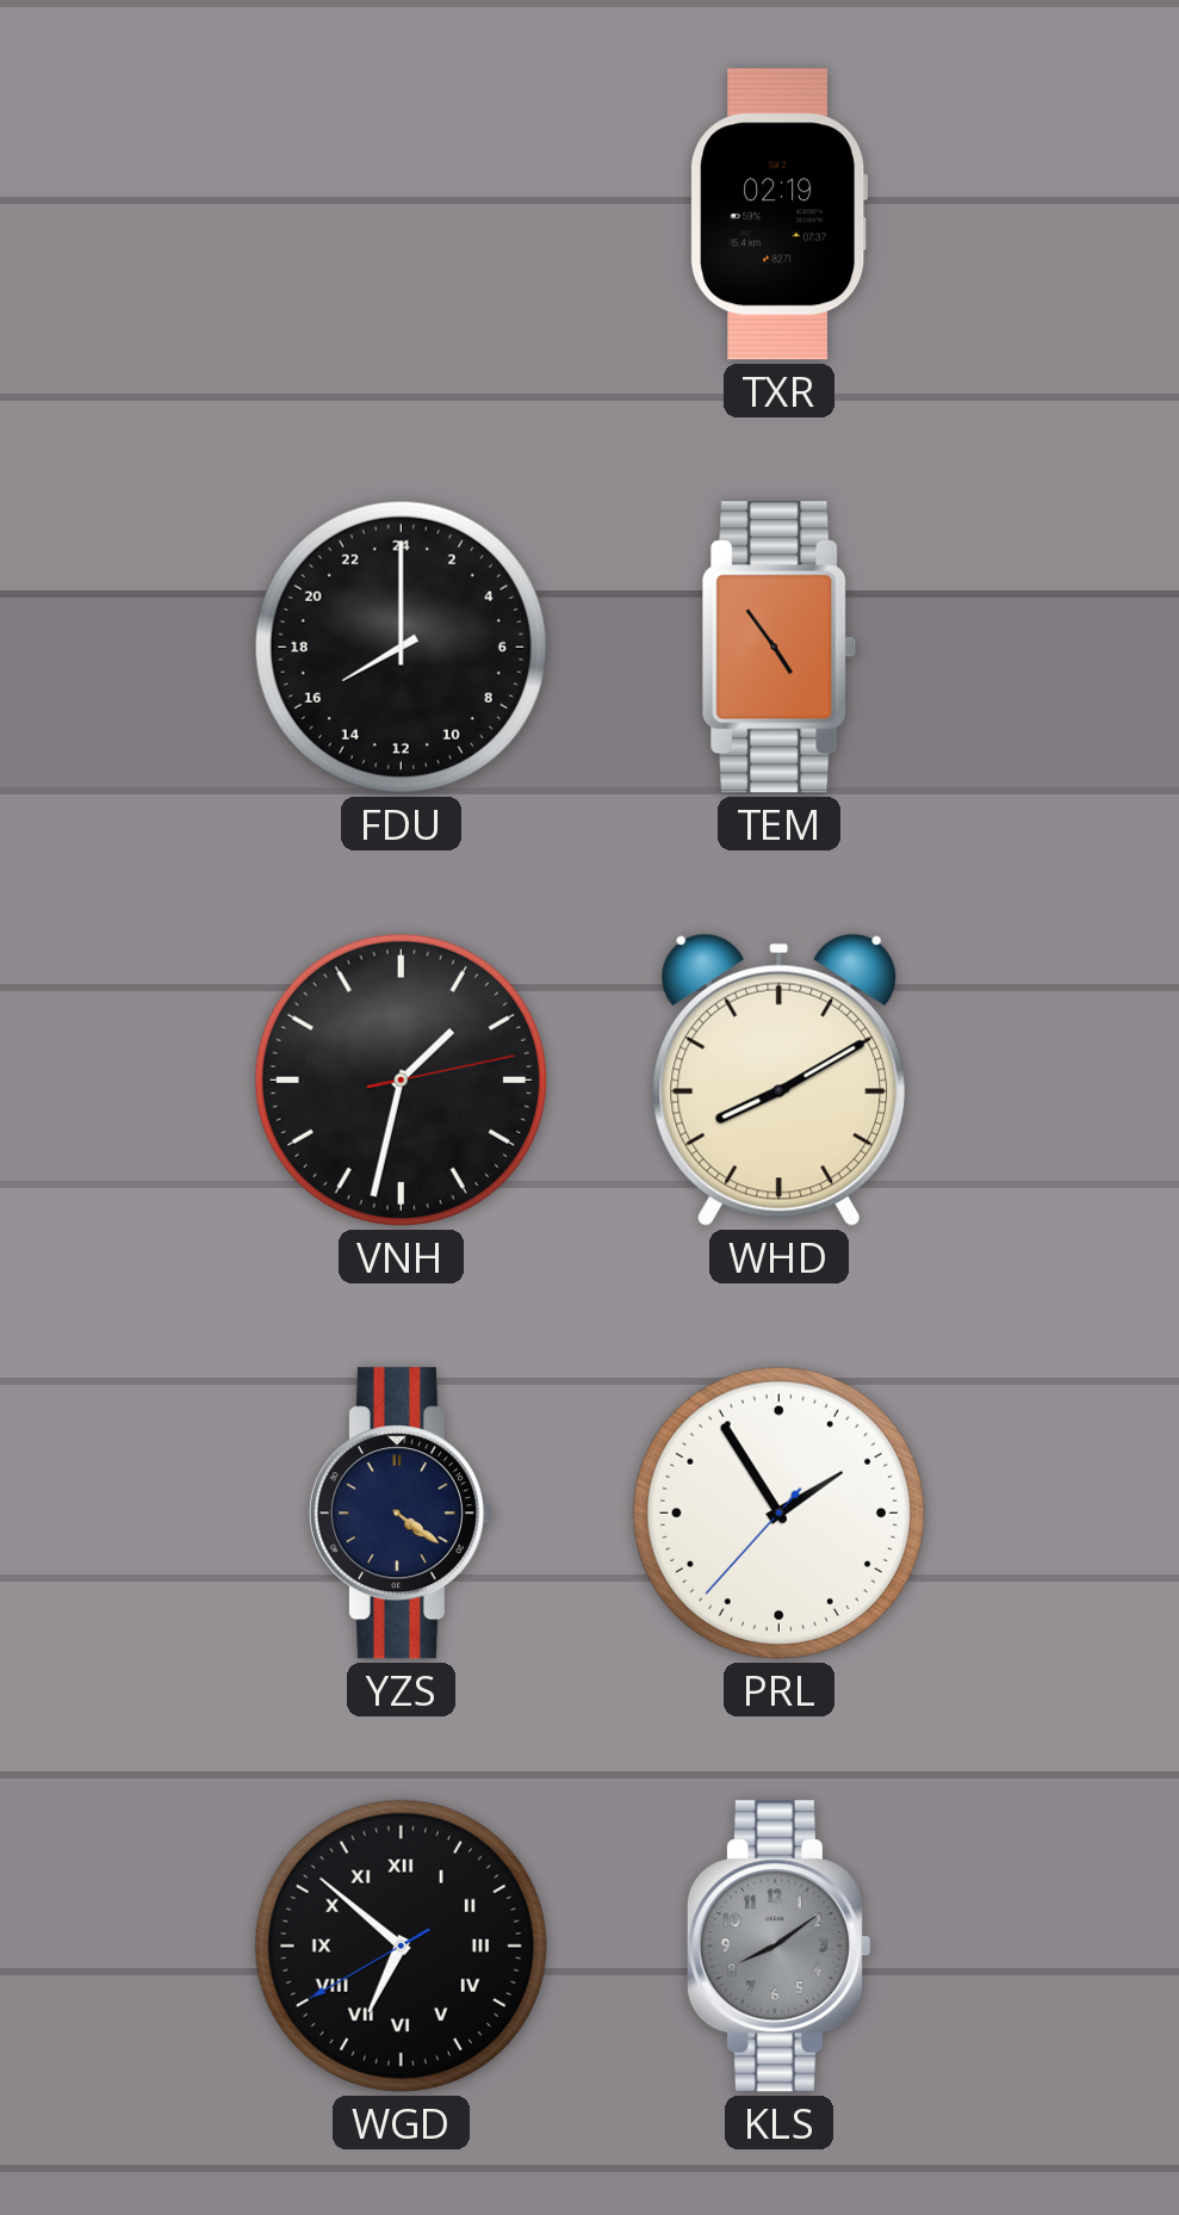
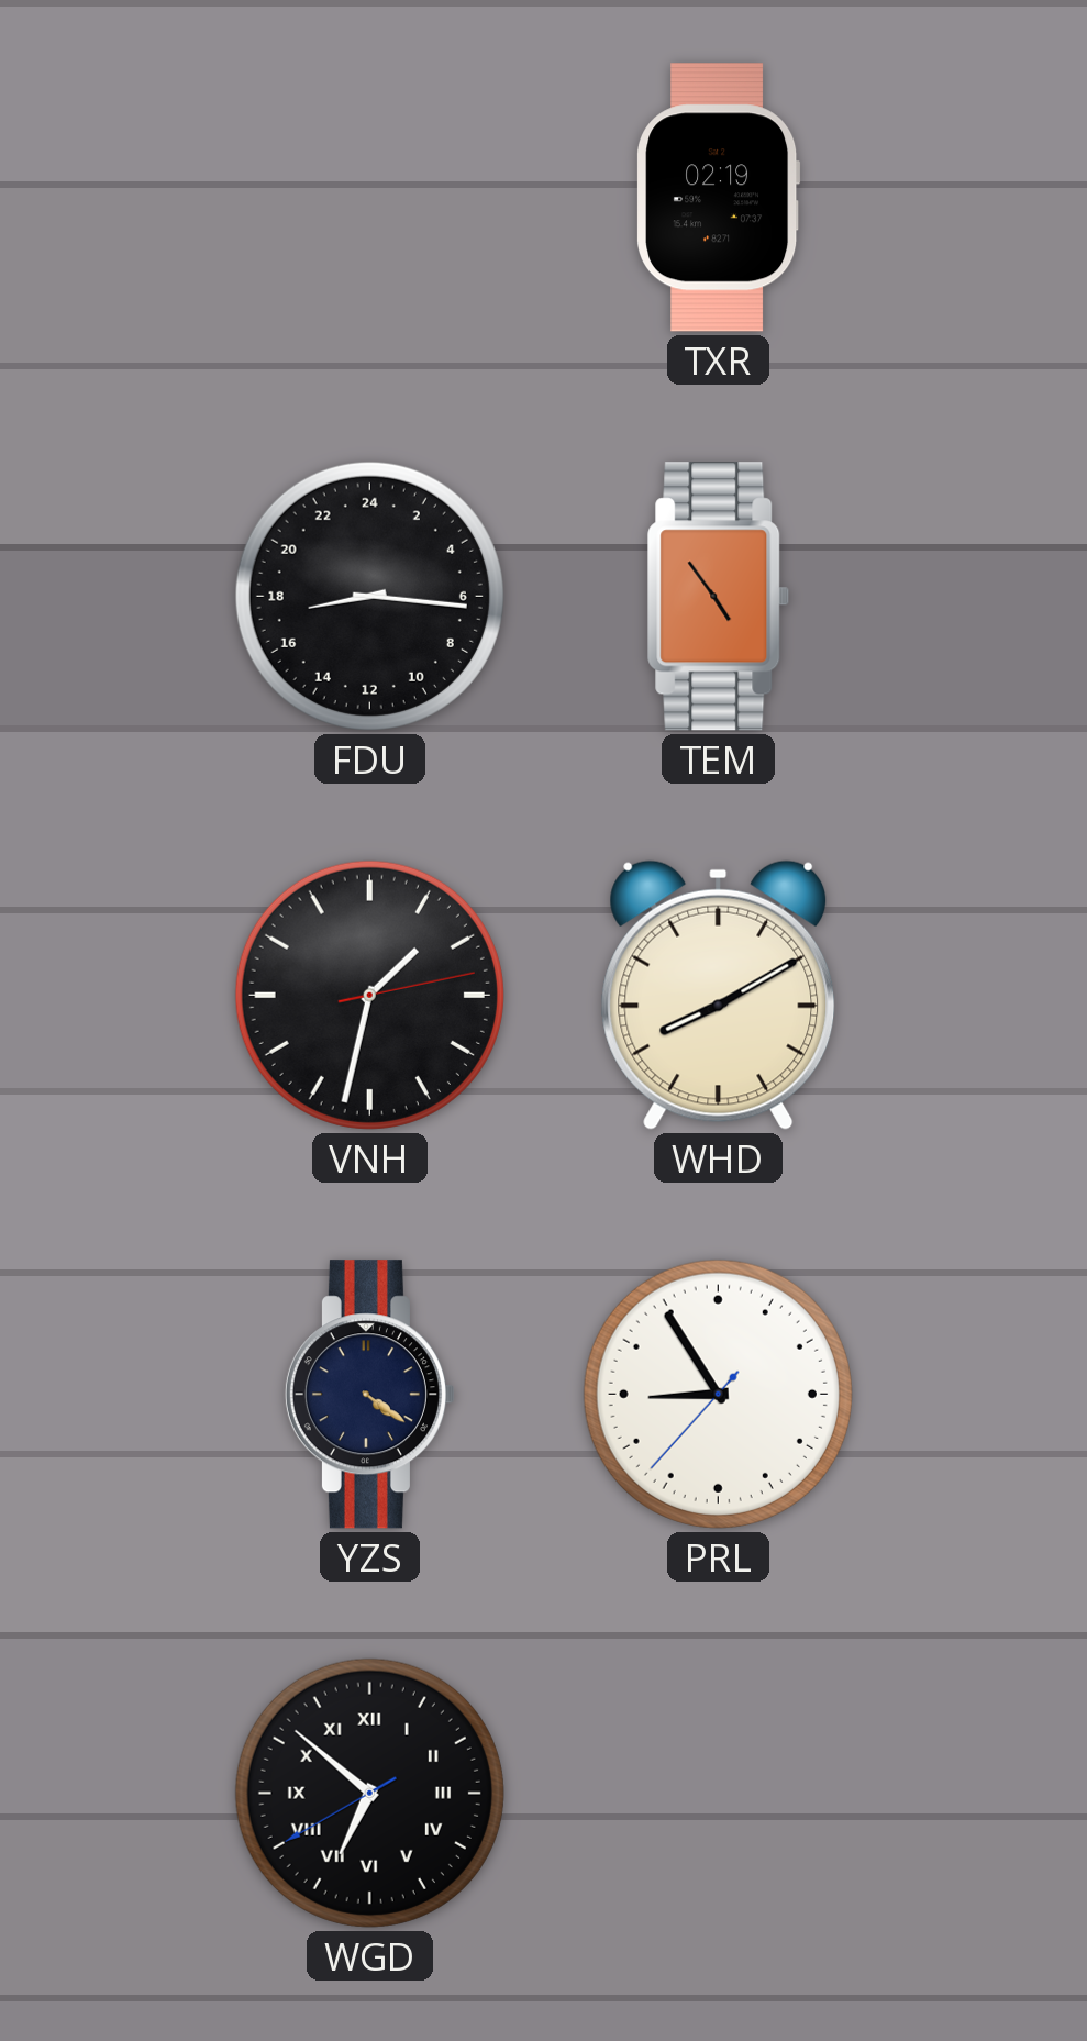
FDU: 16:00 -> 17:16
PRL: 1:54 -> 8:54
KLS: 8:09 -> none
